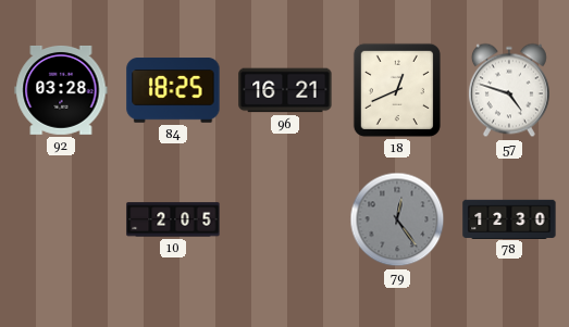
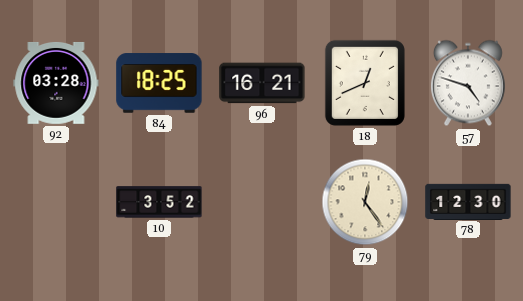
10: 2:05 -> 3:52
79 dial: grey -> cream
